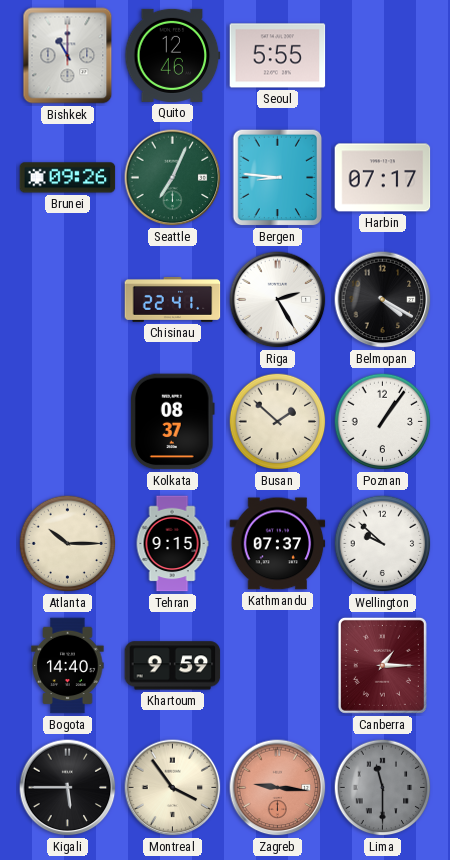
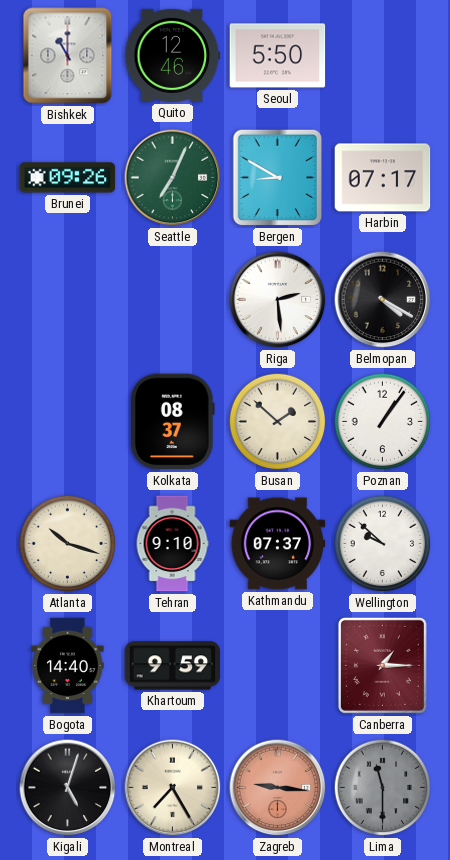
Seoul: 5:55 -> 5:50
Bergen: 8:46 -> 8:50
Chisinau: 22:41 -> none
Riga: 2:25 -> 2:29
Atlanta: 10:15 -> 10:18
Tehran: 9:15 -> 9:10
Kigali: 5:45 -> 5:03
Montreal: 3:54 -> 7:25
